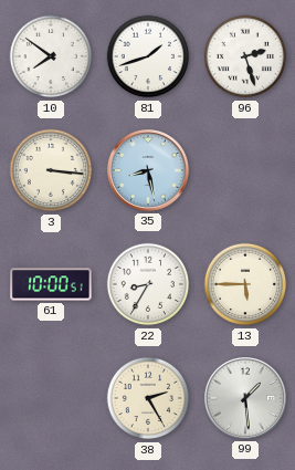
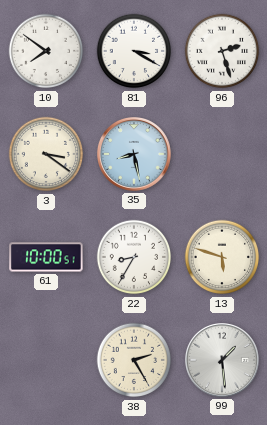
81: 1:42 -> 3:20
3: 3:16 -> 3:21
13: 5:45 -> 5:48
